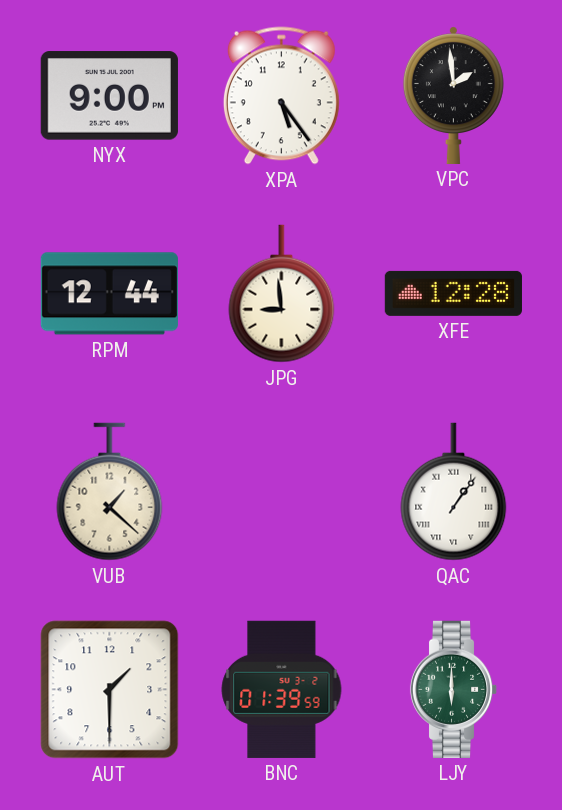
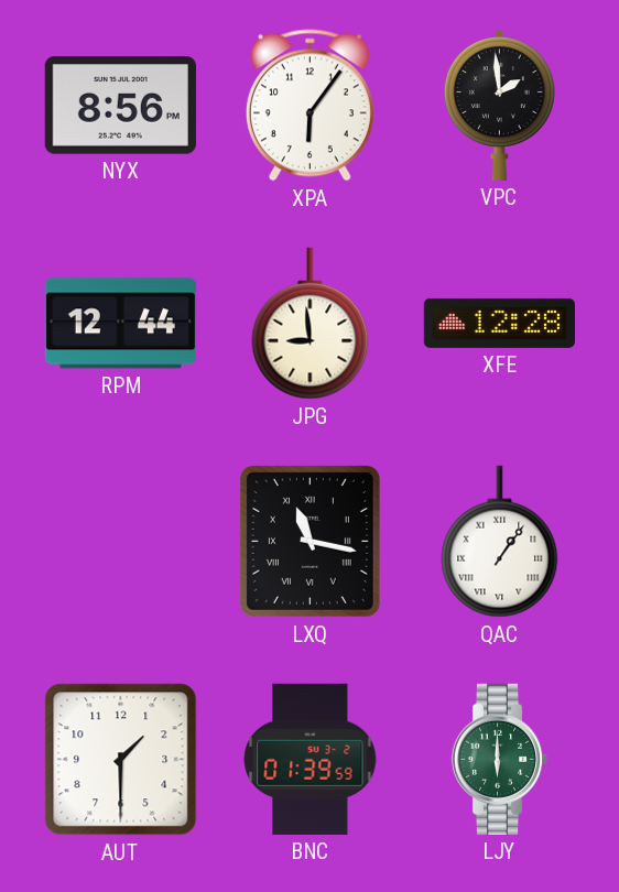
NYX: 9:00 -> 8:56
XPA: 5:24 -> 6:06
VUB: 1:22 -> none
LXQ: none -> 11:17
